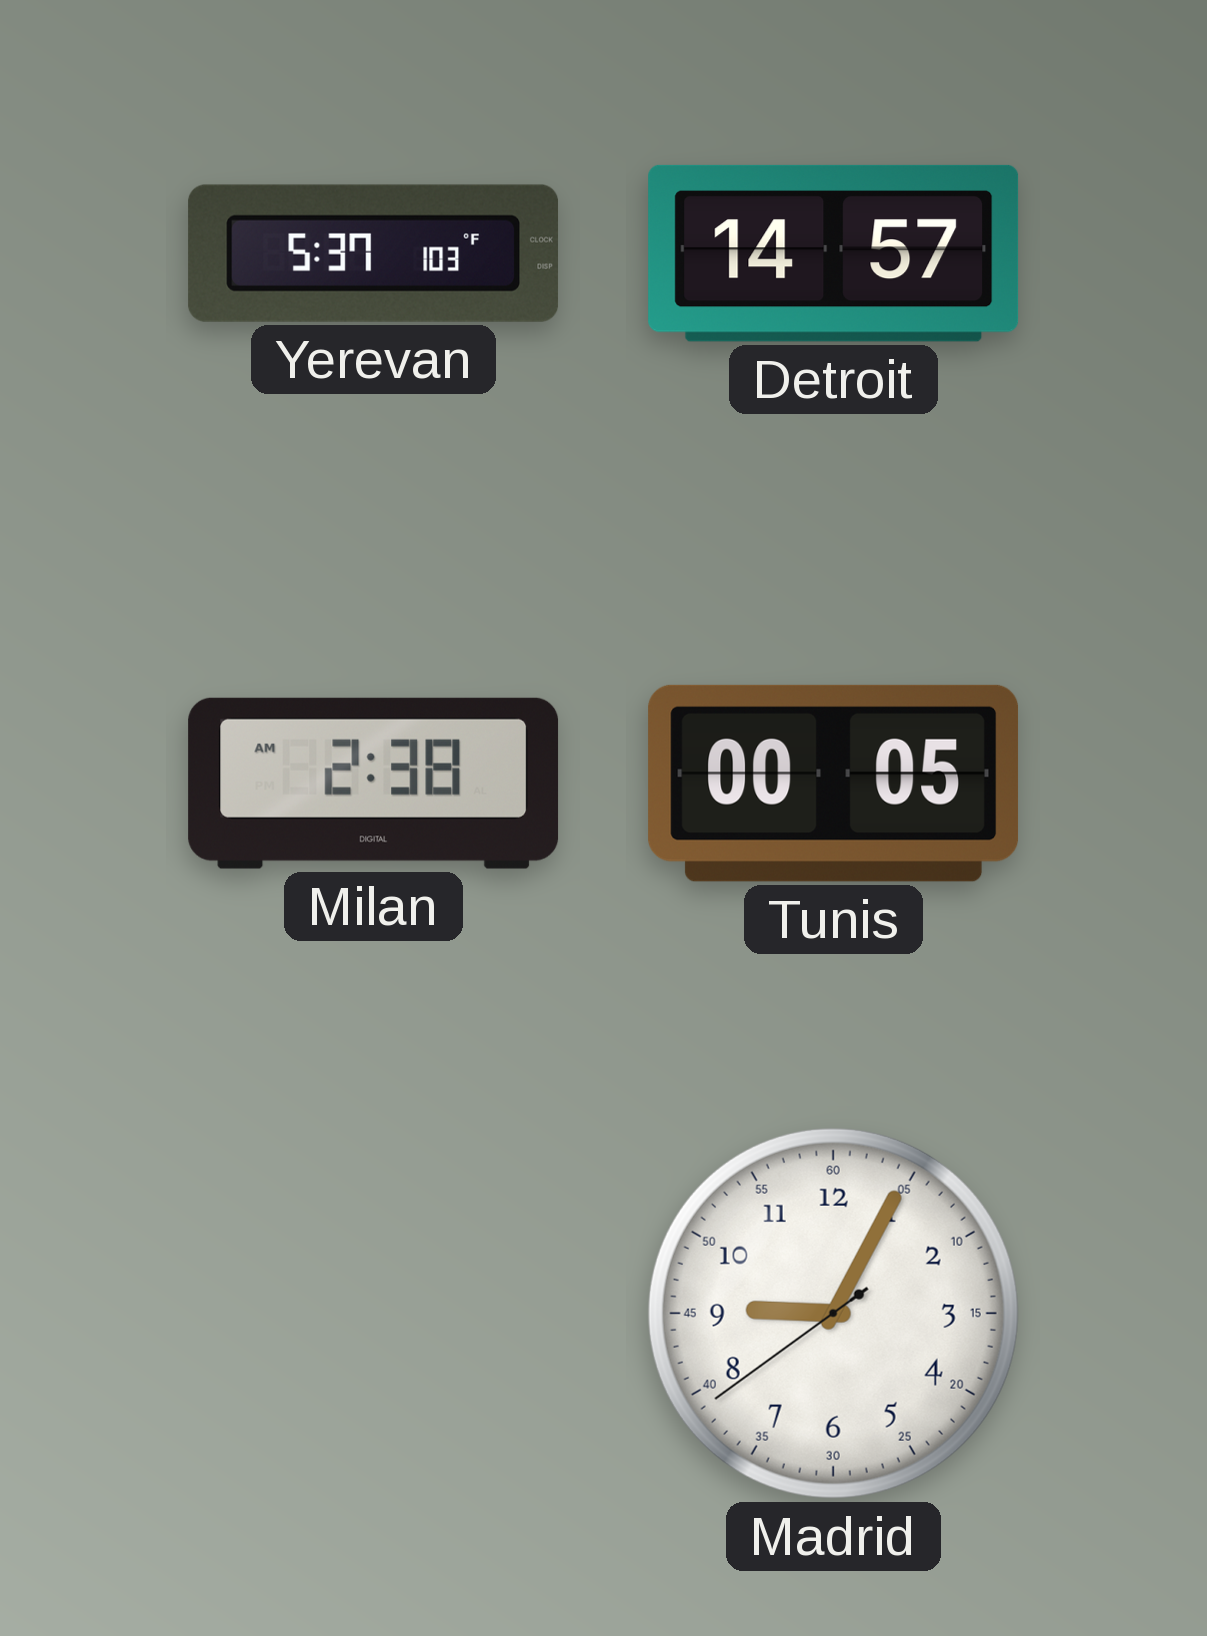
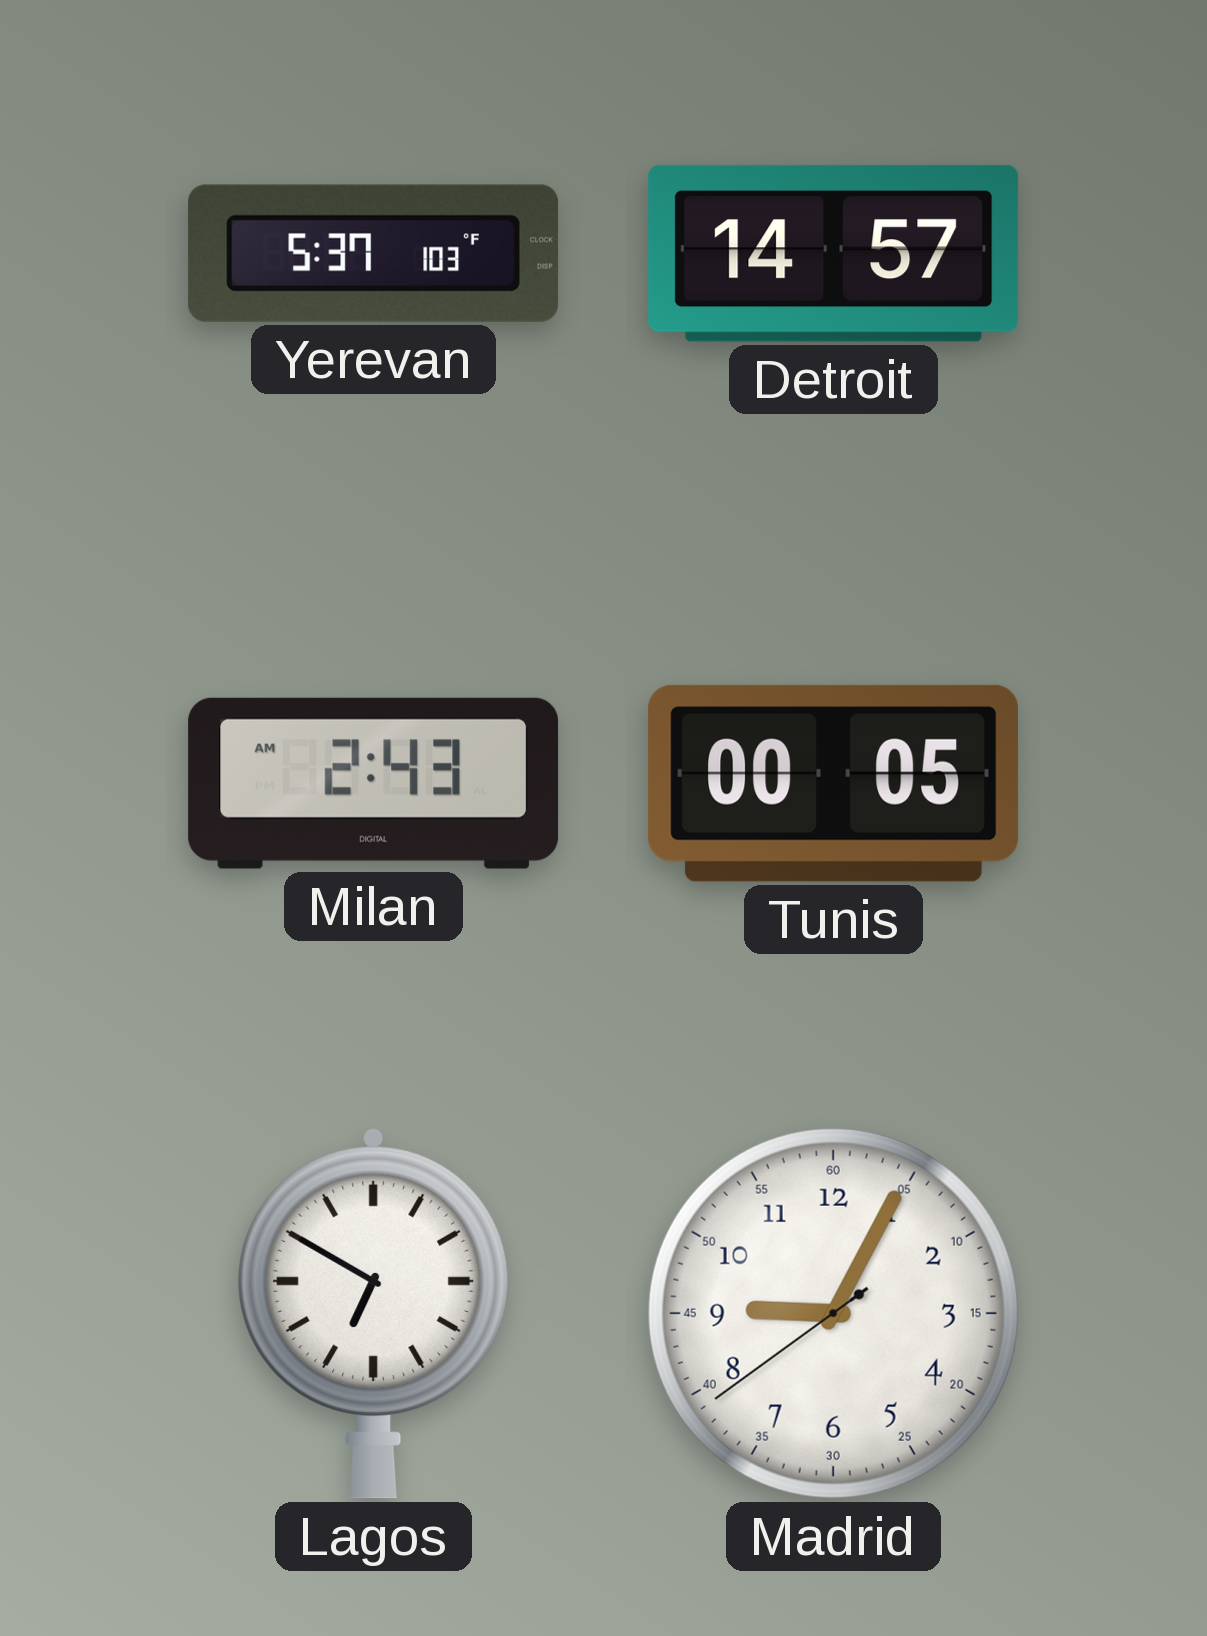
Milan: 2:38 -> 2:43
Lagos: none -> 6:50
